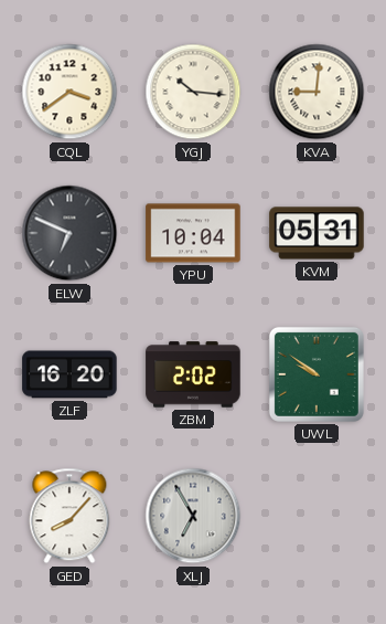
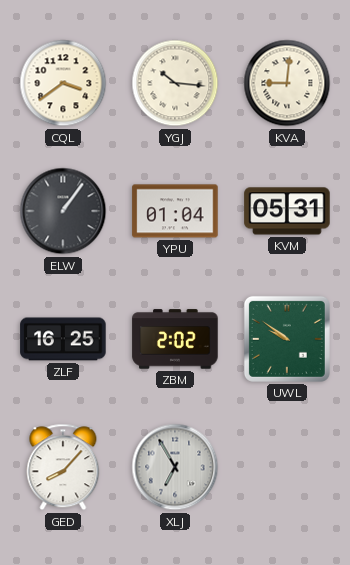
ELW: 6:49 -> 1:06
YPU: 10:04 -> 01:04
ZLF: 16:20 -> 16:25
